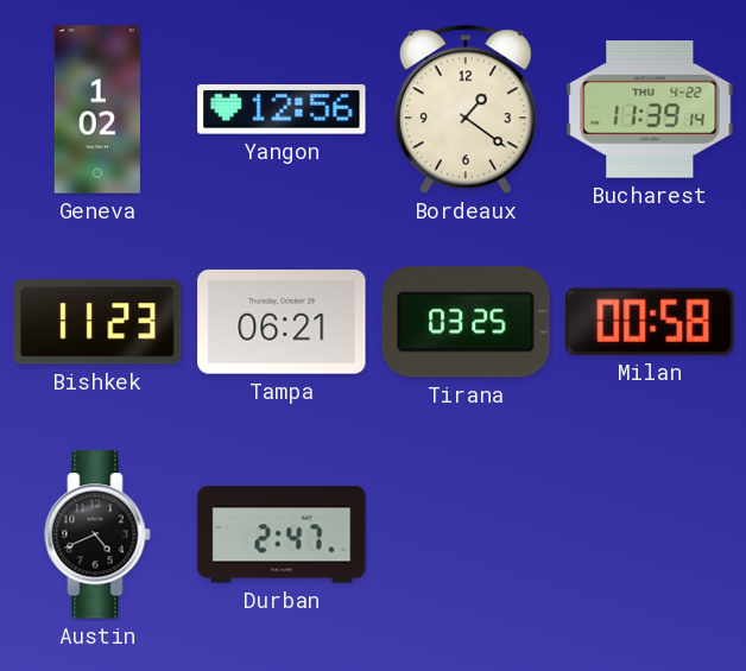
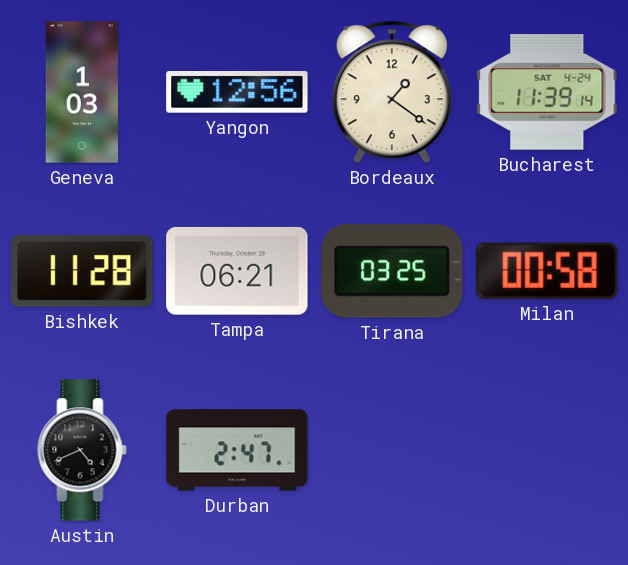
Geneva: 1:02 -> 1:03
Bucharest date: THU 4-22 -> SAT 4-24
Bishkek: 11:23 -> 11:28
